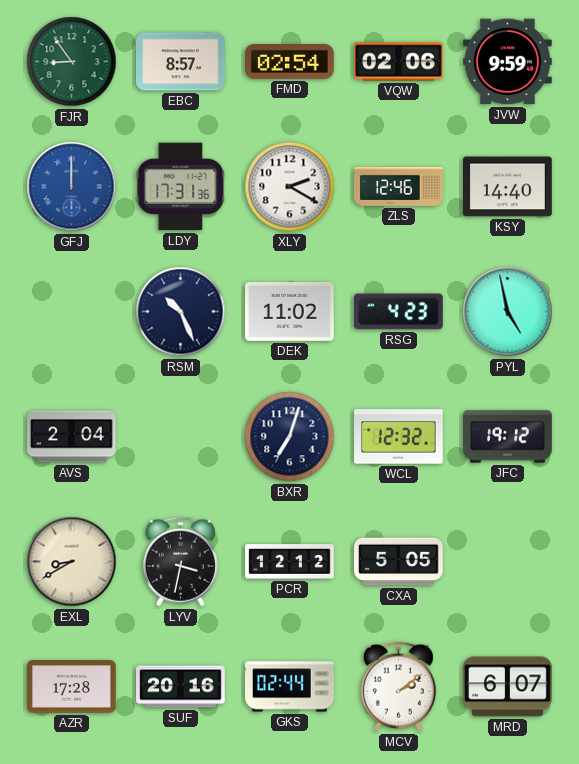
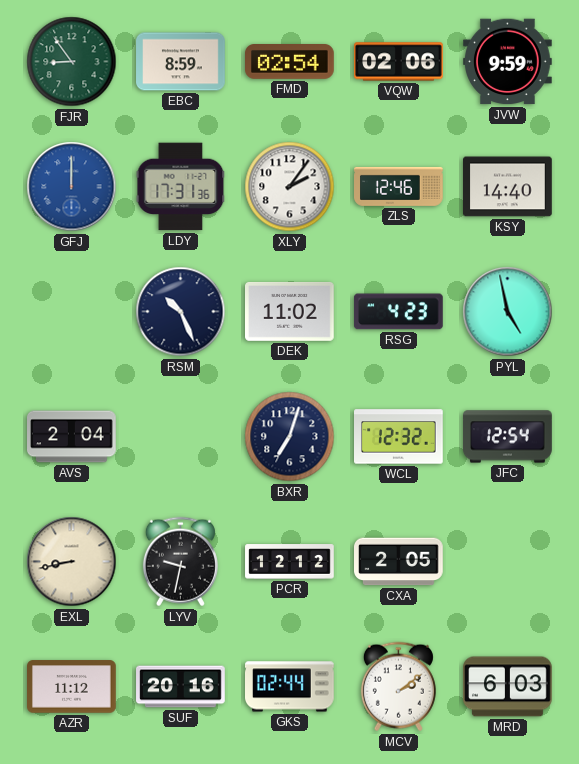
EBC: 8:57 -> 8:59
XLY: 2:20 -> 2:06
JFC: 19:12 -> 12:54
EXL: 8:40 -> 8:43
LYV: 3:32 -> 9:32
CXA: 5:05 -> 2:05
AZR: 17:28 -> 11:12
MRD: 6:07 -> 6:03
